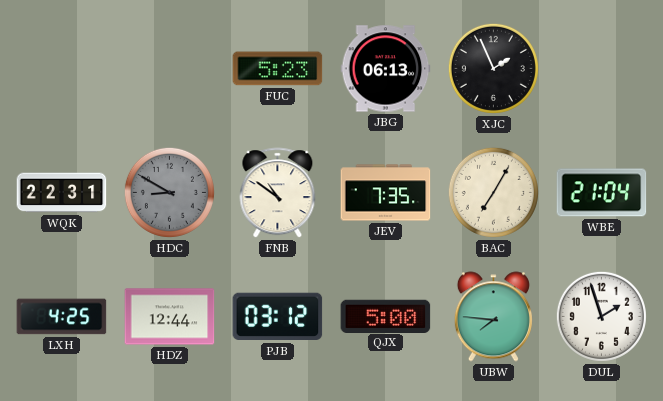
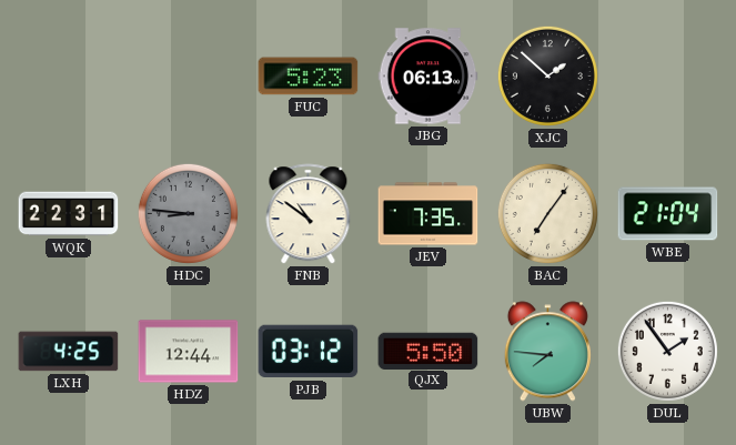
XJC: 1:56 -> 1:52
HDC: 8:50 -> 8:46
BAC: 7:05 -> 7:06
QJX: 5:00 -> 5:50
DUL: 1:57 -> 1:54
